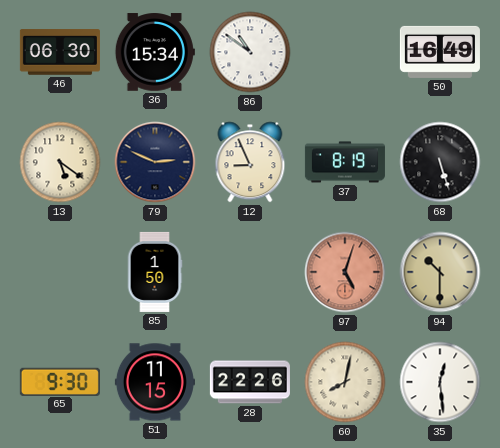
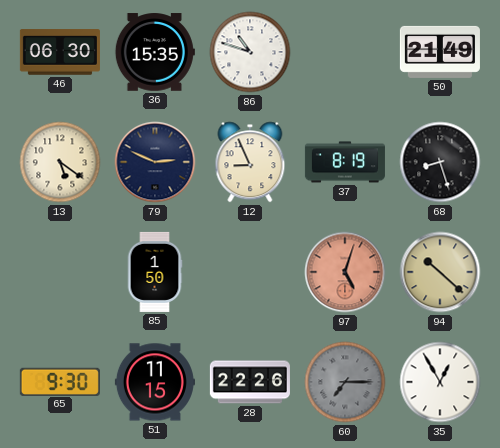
36: 15:34 -> 15:35
86: 10:51 -> 10:48
50: 16:49 -> 21:49
68: 5:27 -> 8:27
94: 10:30 -> 10:22
60: 8:02 -> 7:15
60 dial: cream -> grey
35: 12:29 -> 12:55
